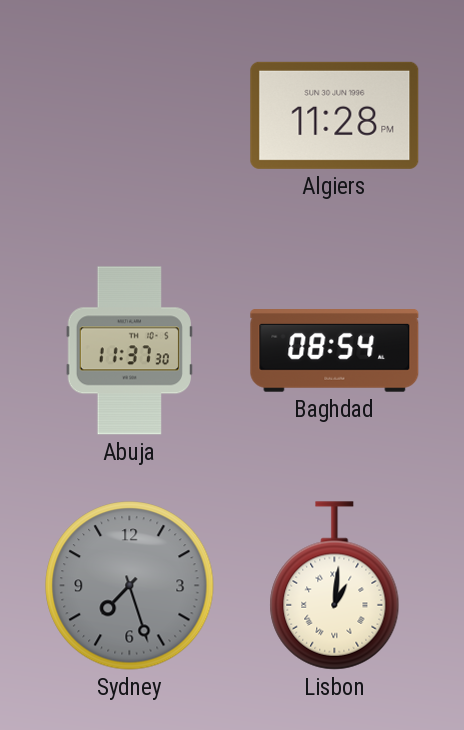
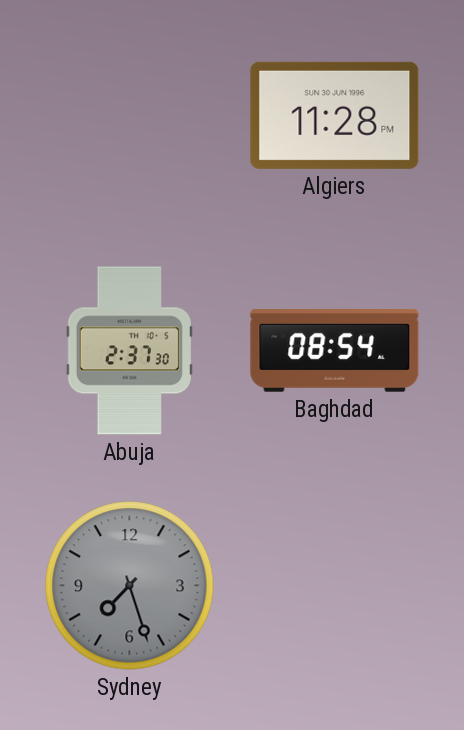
Abuja: 11:37 -> 2:37
Lisbon: 1:01 -> none
